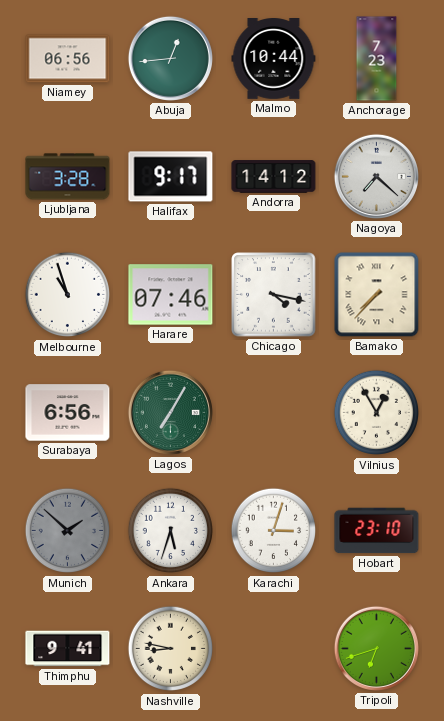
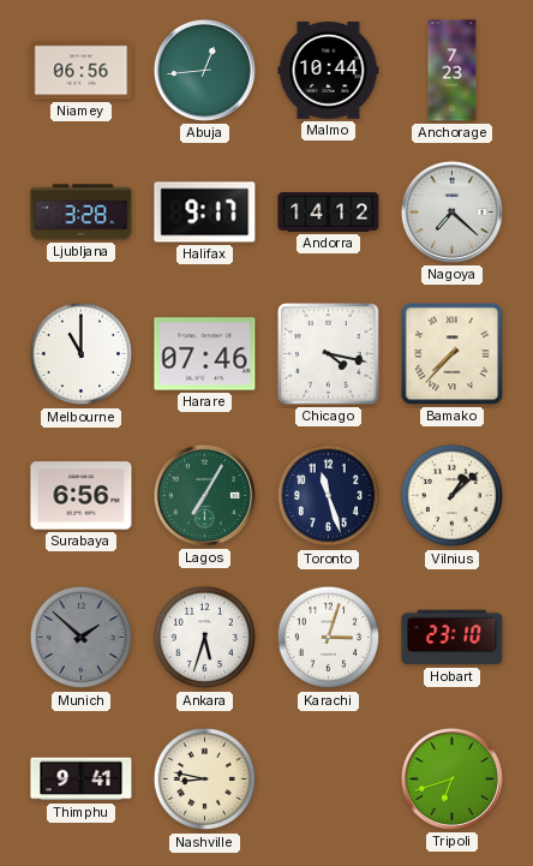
Melbourne: 10:57 -> 11:00
Toronto: none -> 11:27
Vilnius: 12:55 -> 1:08
